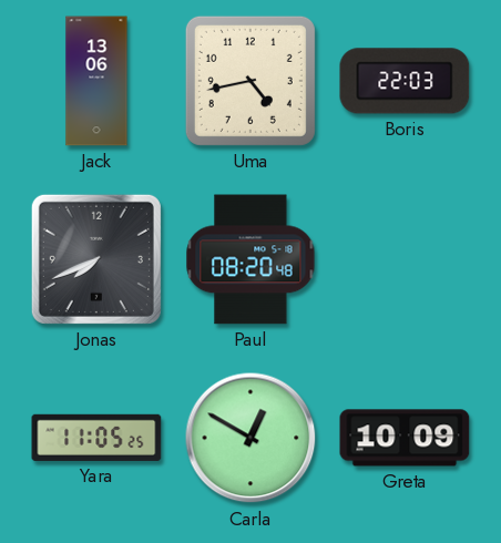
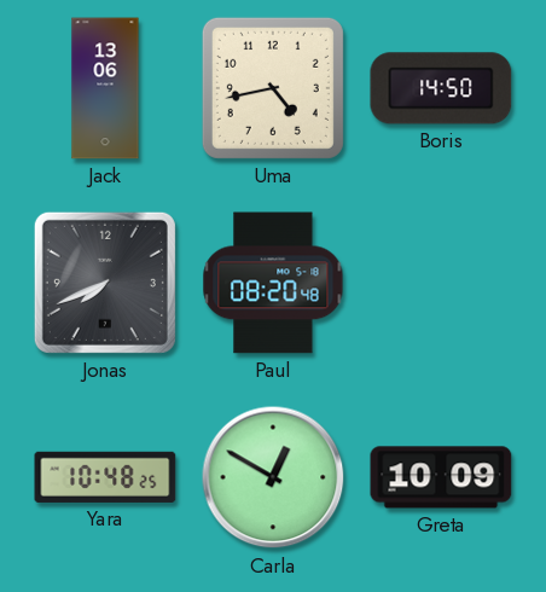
Boris: 22:03 -> 14:50
Yara: 11:05 -> 10:48
